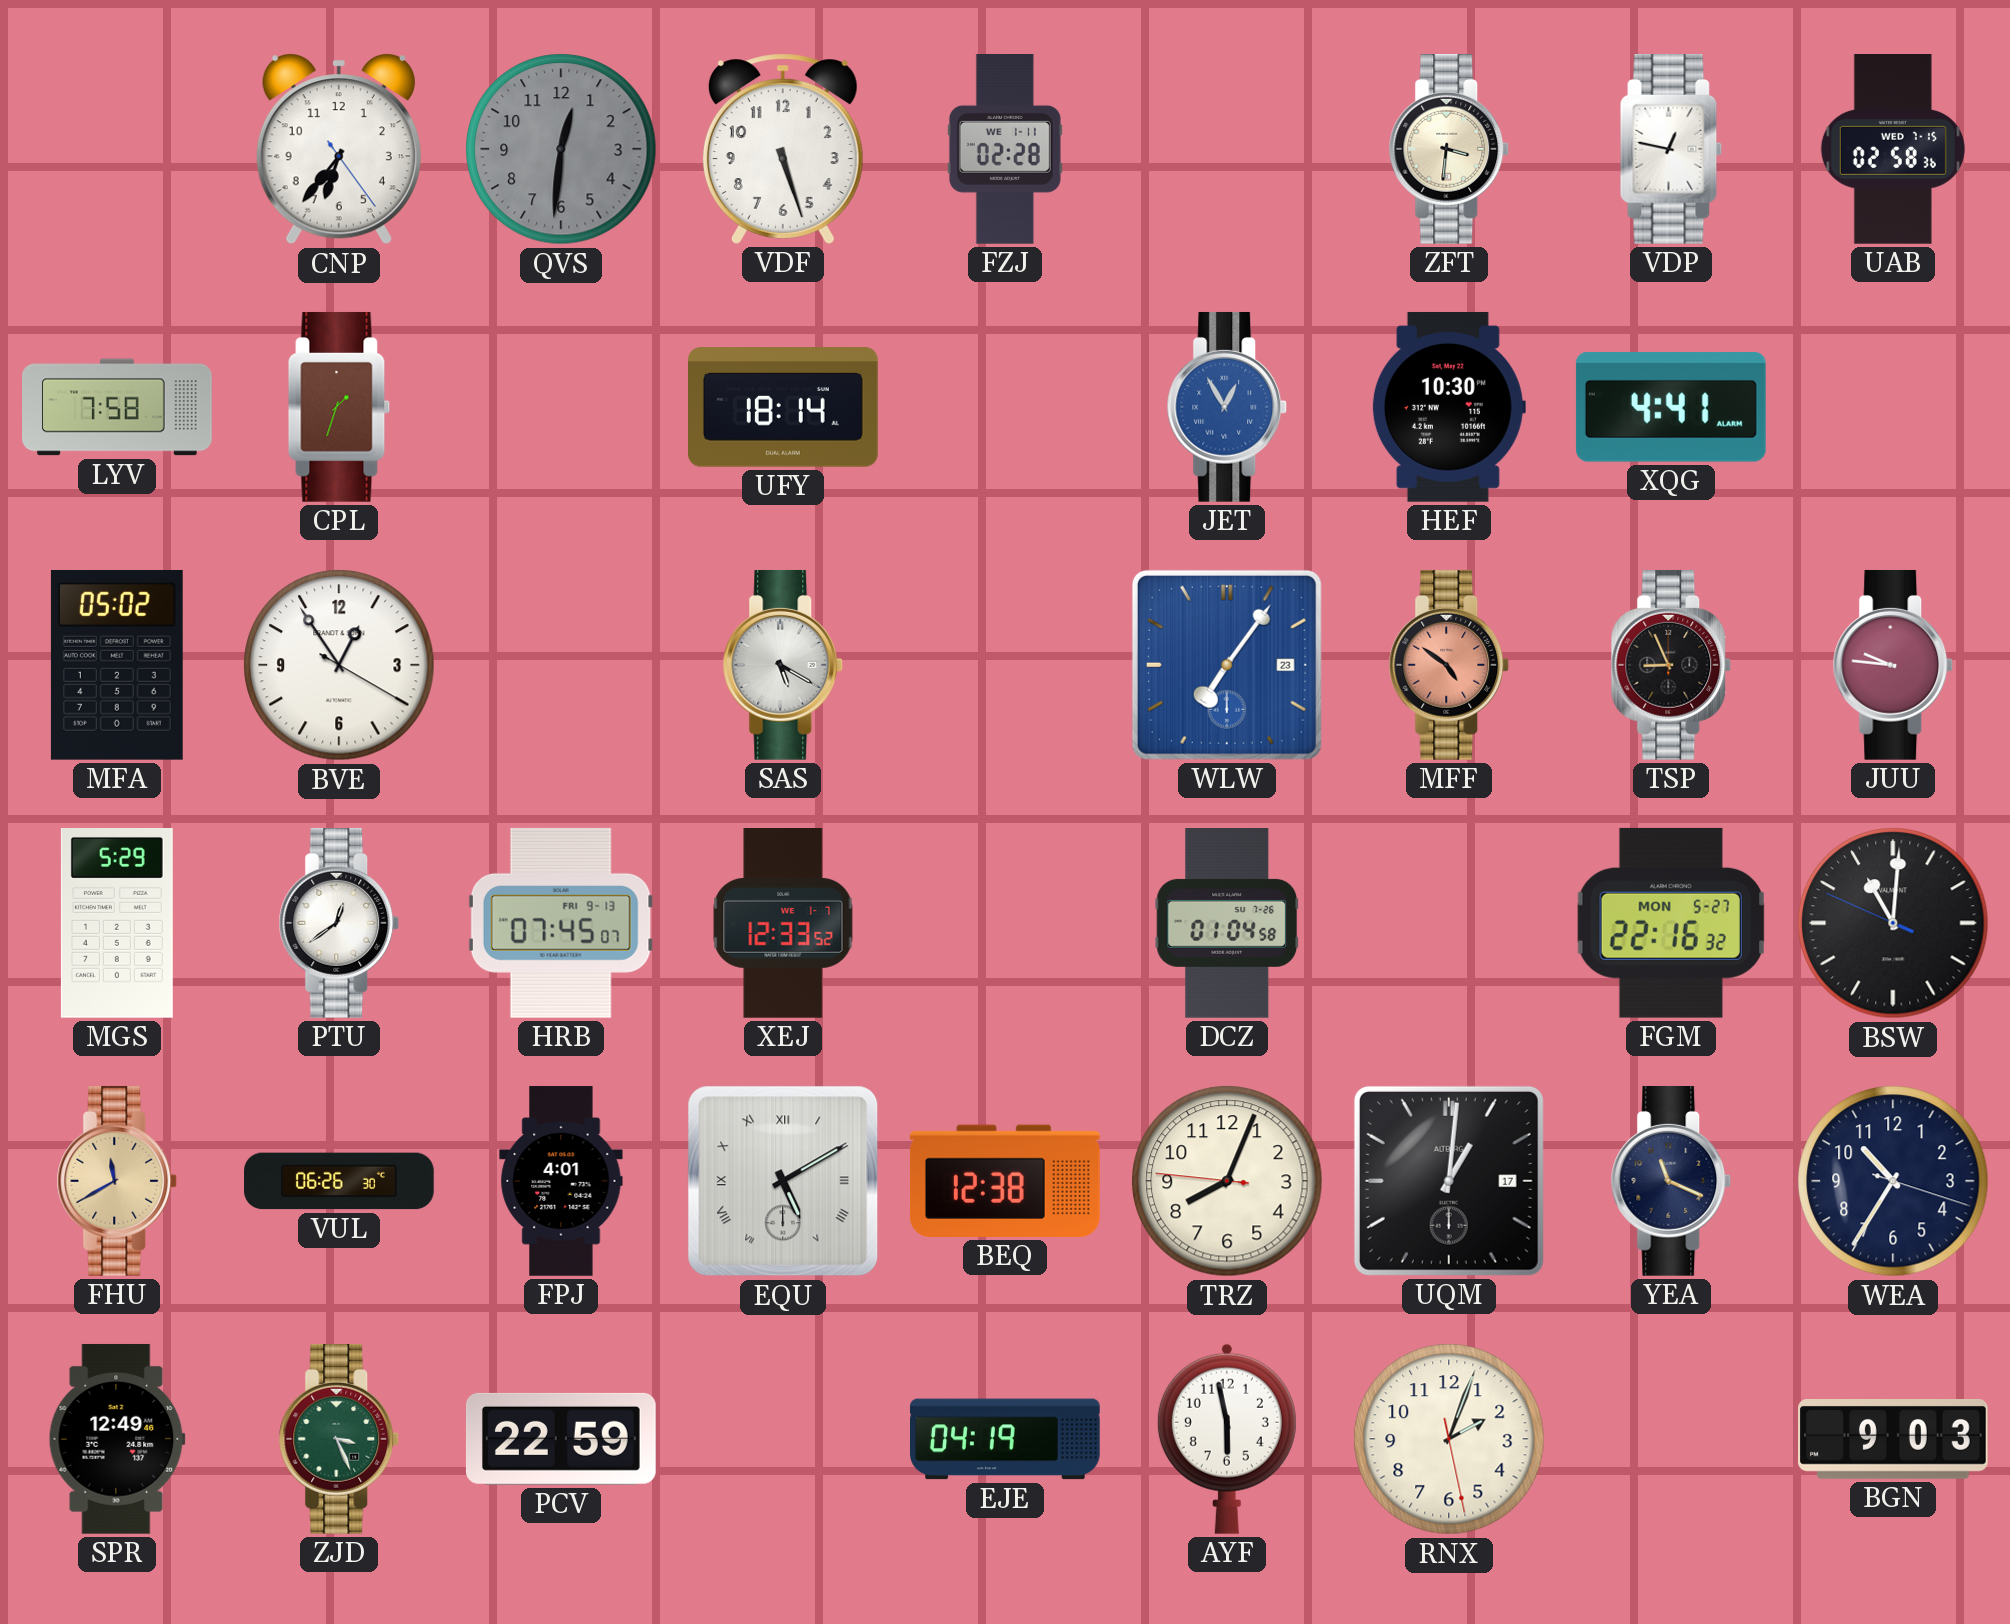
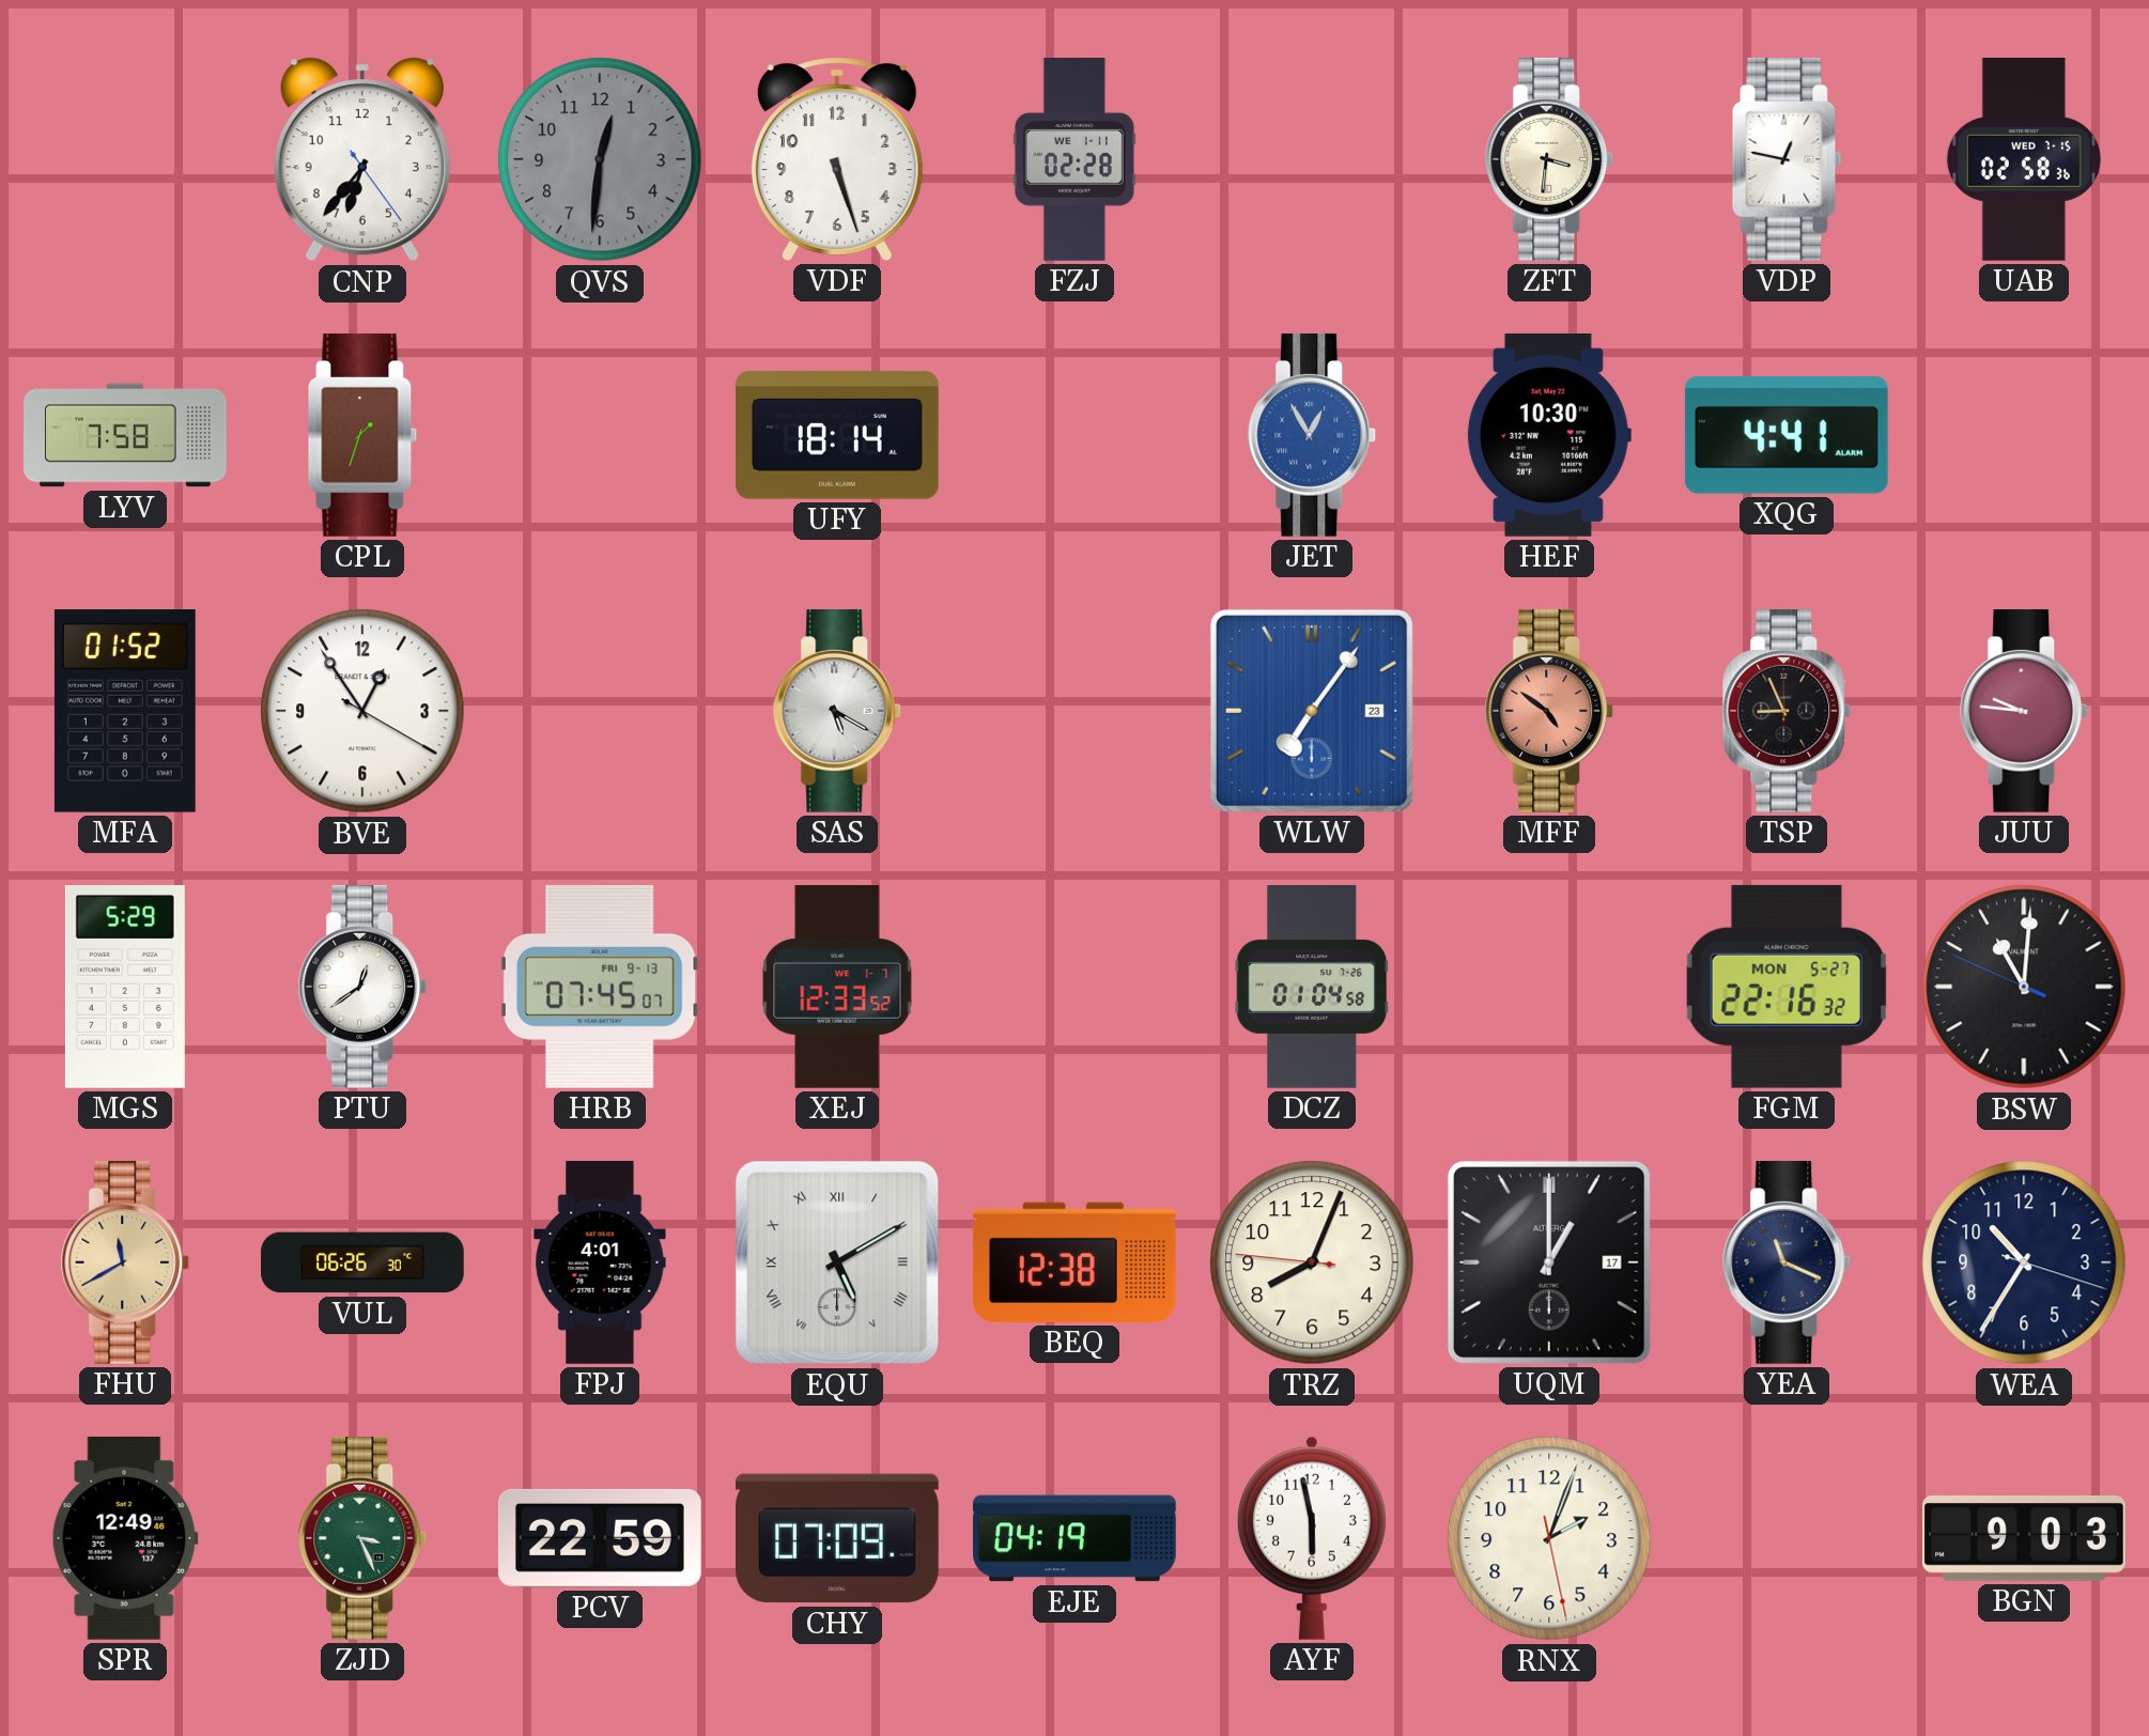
MFA: 05:02 -> 01:52
UQM: 1:01 -> 1:00
CHY: none -> 07:09
